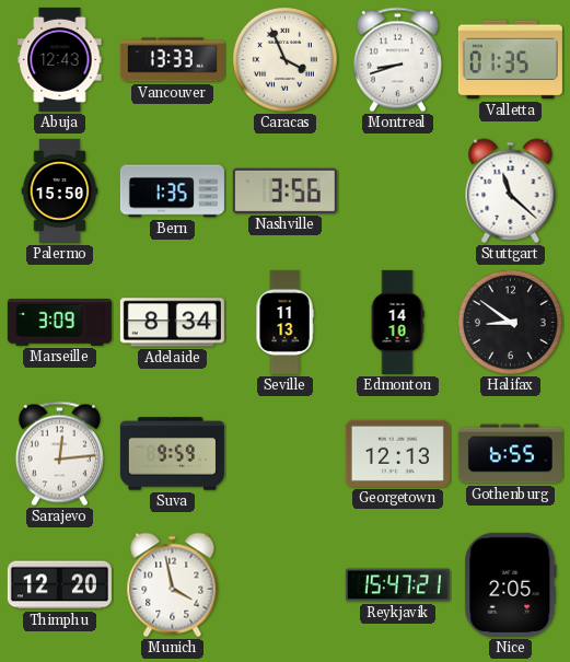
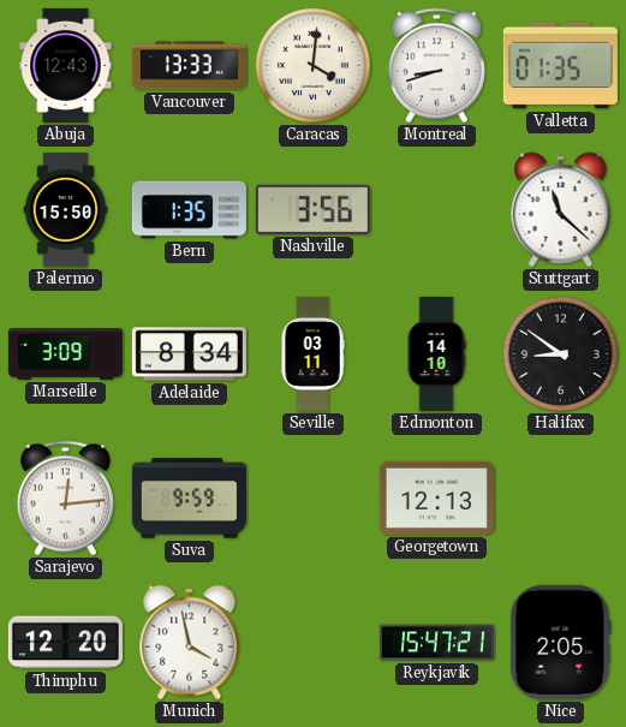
Caracas: 3:56 -> 4:01
Seville: 11:13 -> 03:11
Gothenburg: 6:55 -> none
